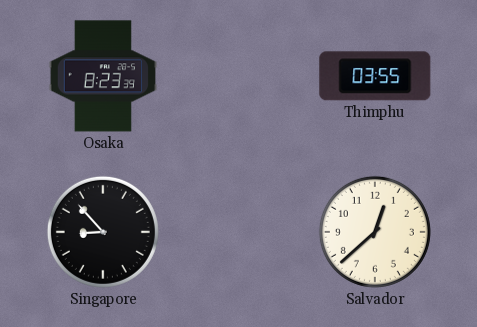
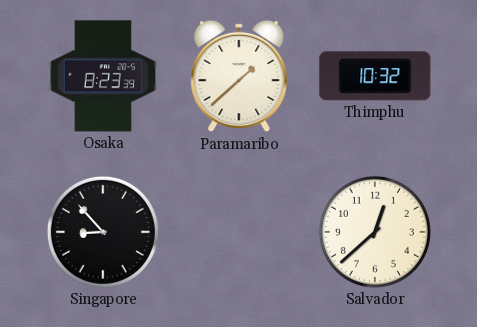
Paramaribo: none -> 1:38
Thimphu: 03:55 -> 10:32
